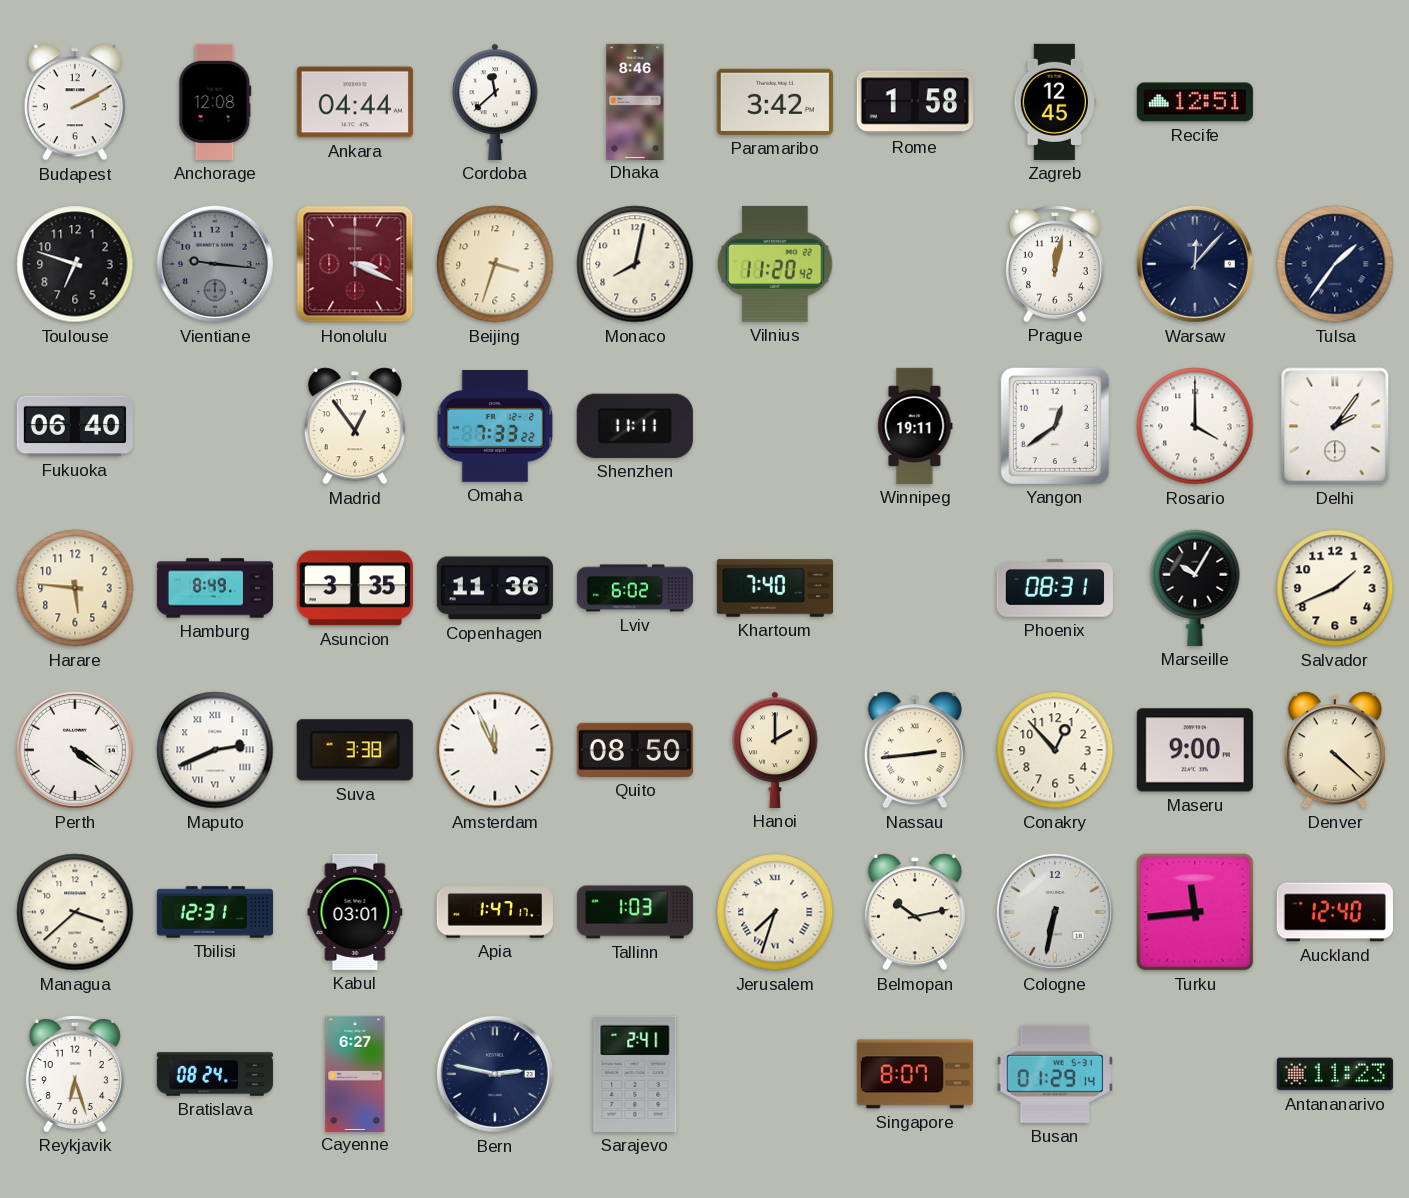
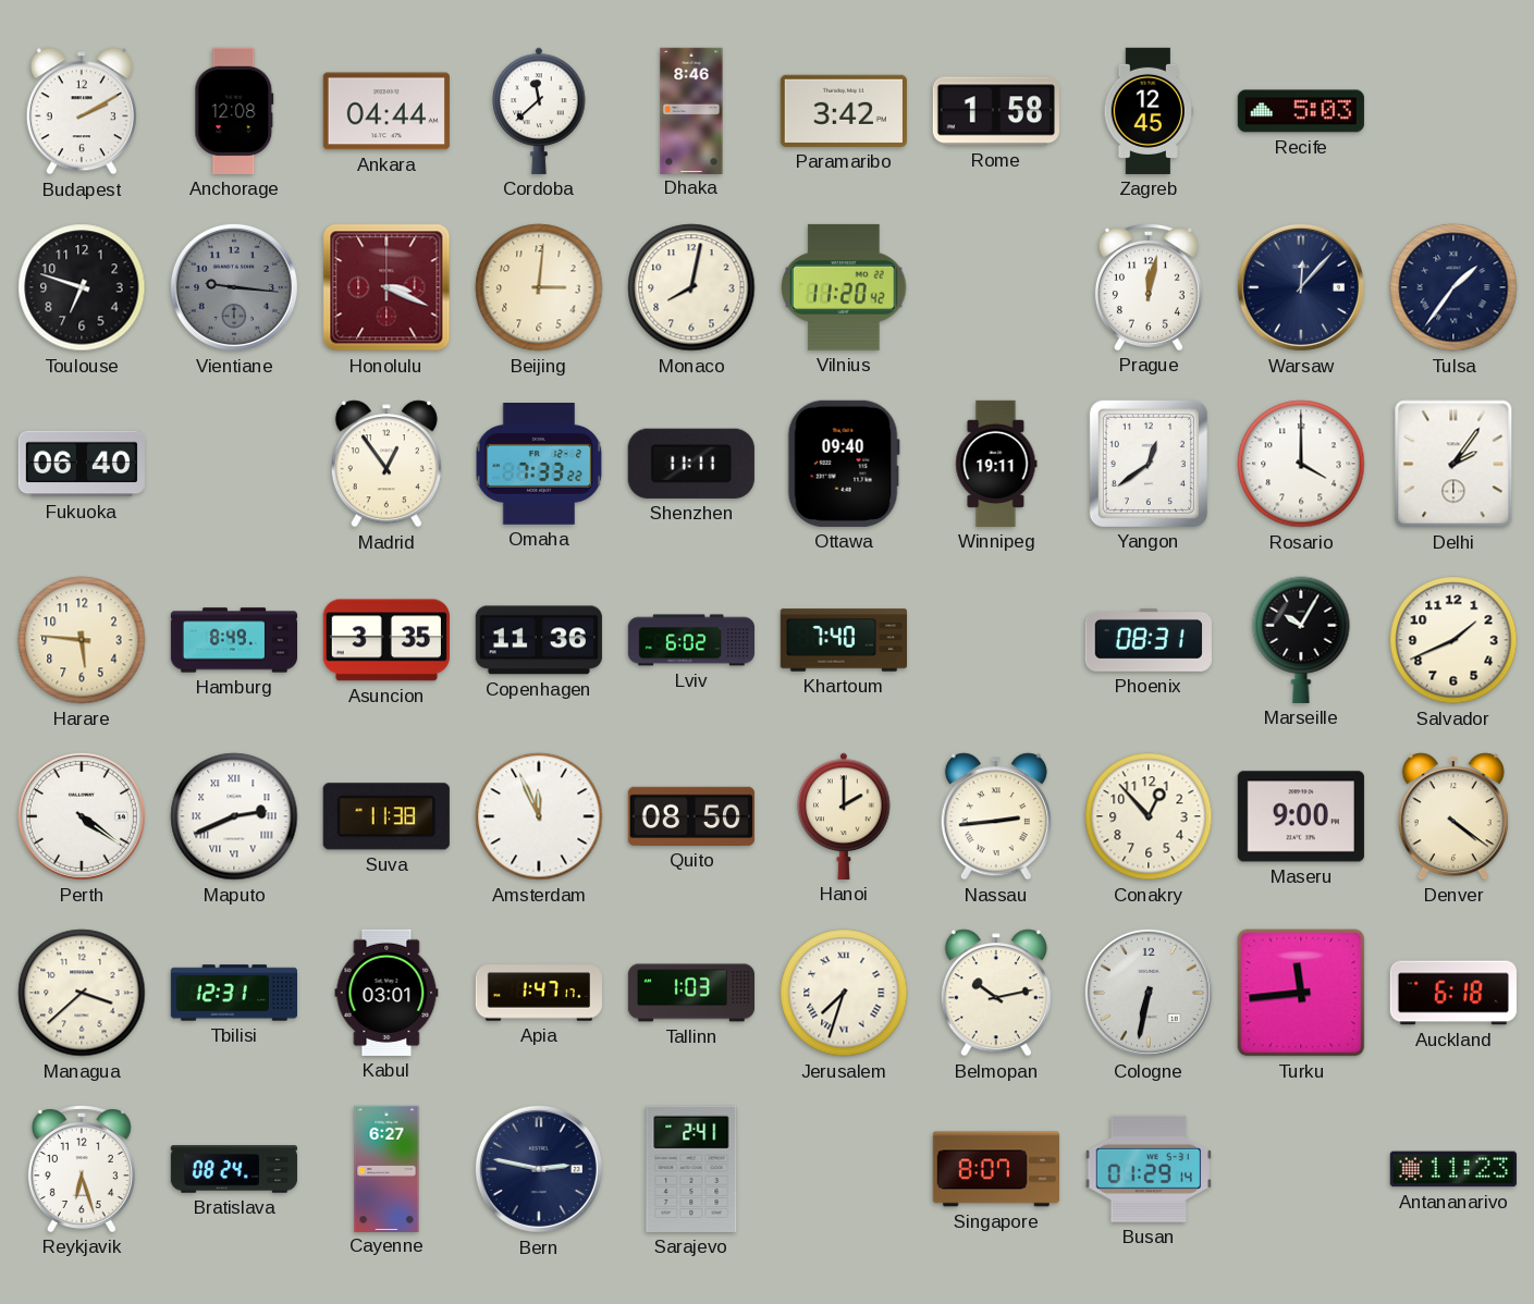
Recife: 12:51 -> 5:03
Beijing: 3:33 -> 3:01
Ottawa: none -> 09:40
Suva: 3:38 -> 11:38
Denver: 4:22 -> 4:21
Auckland: 12:40 -> 6:18
